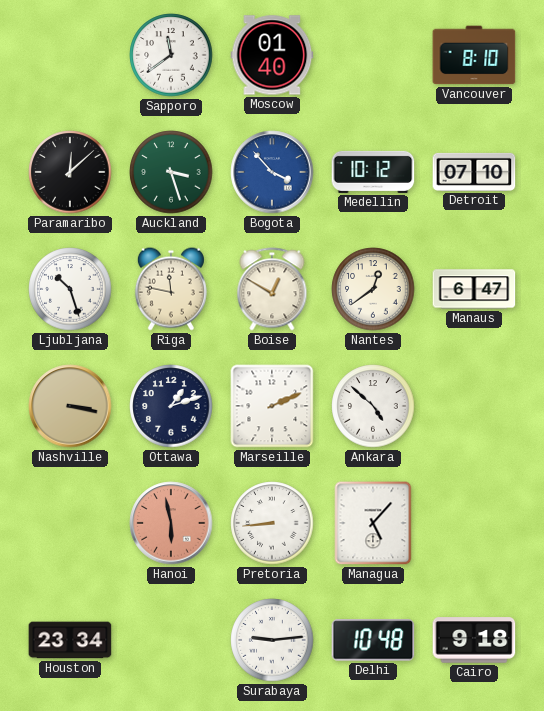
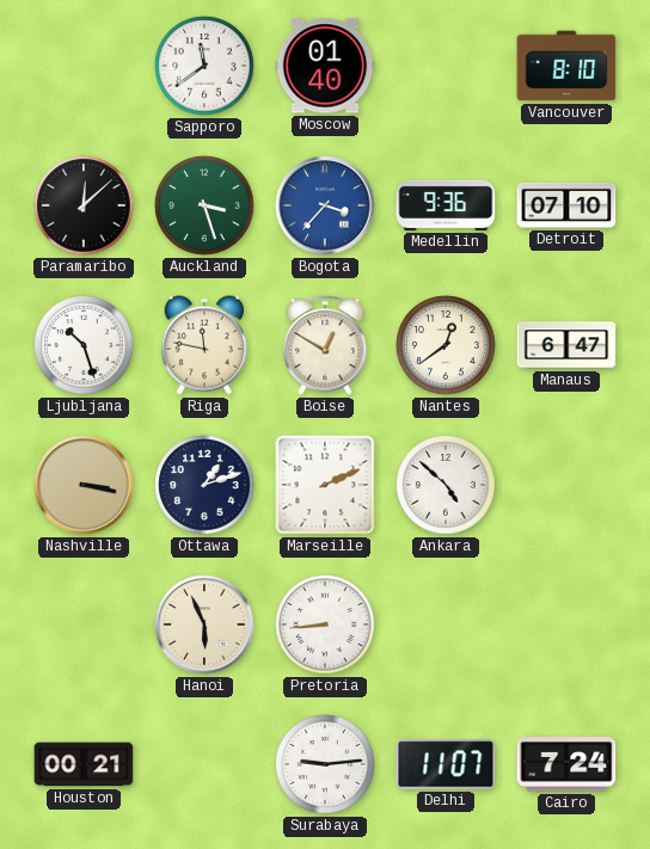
Bogota: 3:53 -> 3:37
Medellin: 10:12 -> 9:36
Hanoi: 5:58 -> 5:56
Hanoi dial: salmon -> cream
Managua: 5:07 -> none
Houston: 23:34 -> 00:21
Delhi: 10:48 -> 11:07
Cairo: 9:18 -> 7:24
